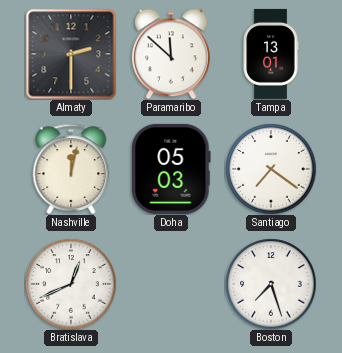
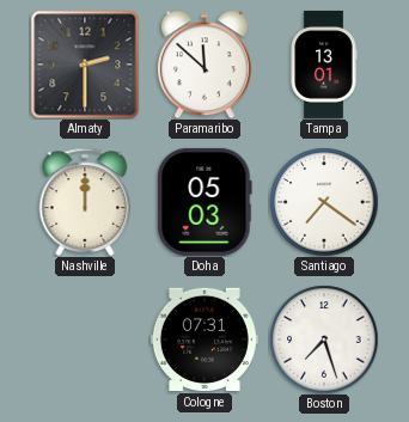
Nashville: 12:02 -> 12:00
Bratislava: 12:41 -> none
Cologne: none -> 07:31
